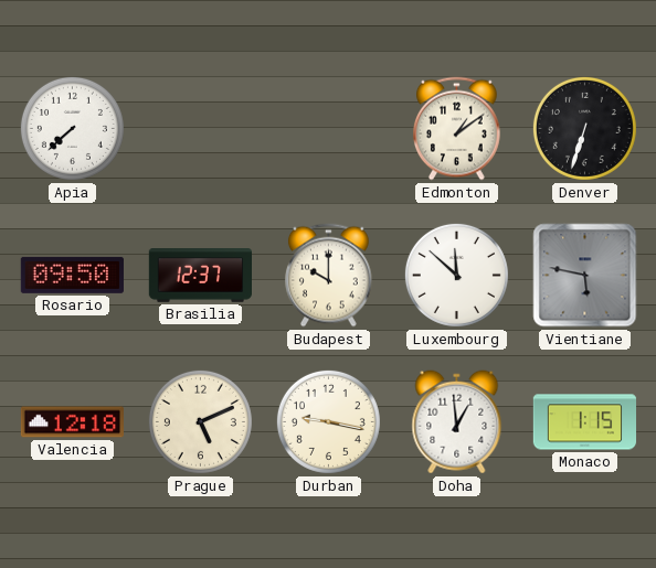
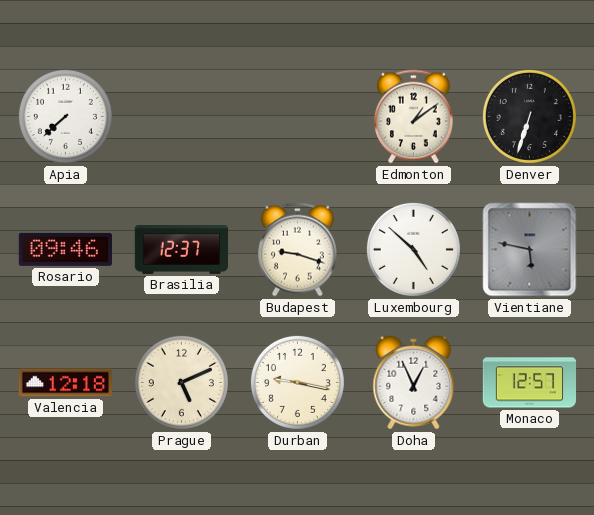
Rosario: 09:50 -> 09:46
Budapest: 10:00 -> 9:18
Luxembourg: 11:52 -> 4:52
Doha: 12:59 -> 12:56
Monaco: 1:15 -> 12:57
